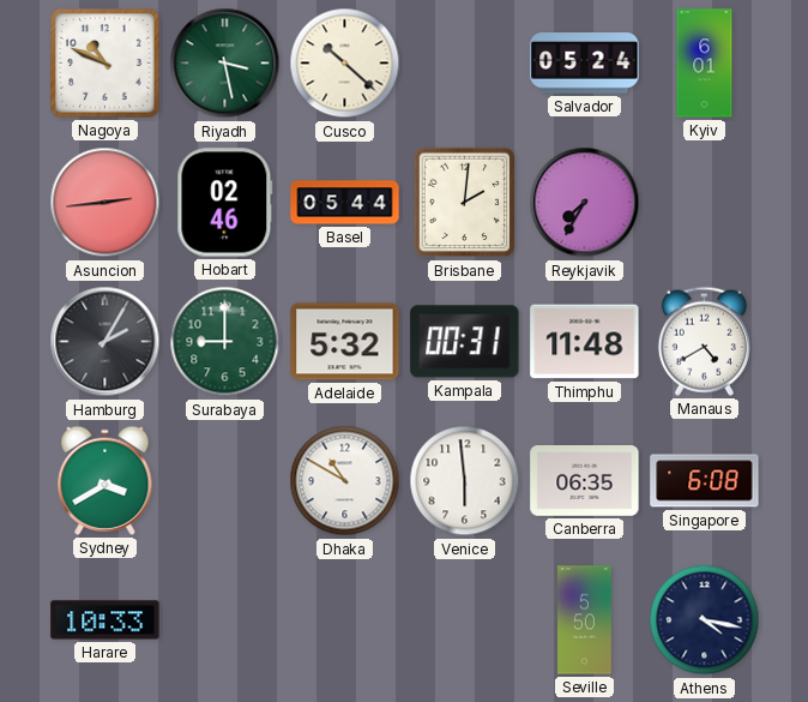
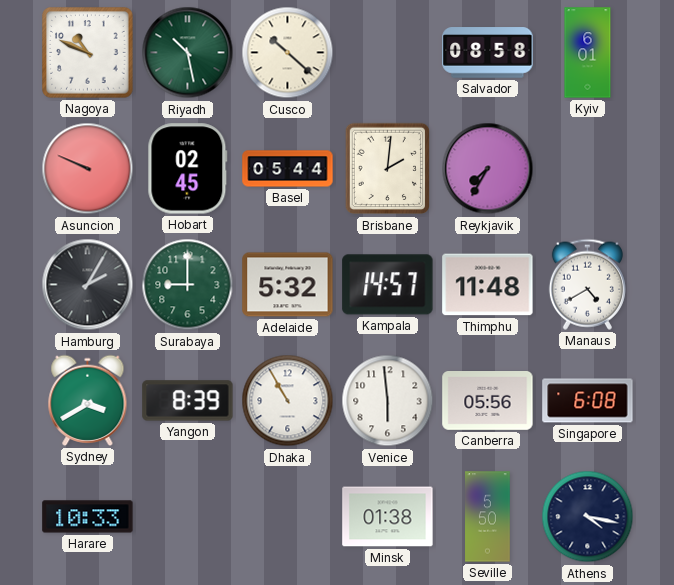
Riyadh: 3:28 -> 10:28
Salvador: 05:24 -> 08:58
Asuncion: 2:44 -> 9:49
Hobart: 02:46 -> 02:45
Kampala: 00:31 -> 14:57
Yangon: none -> 8:39
Dhaka: 10:50 -> 10:55
Canberra: 06:35 -> 05:56
Minsk: none -> 01:38
